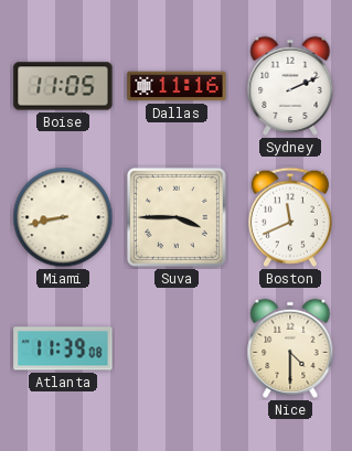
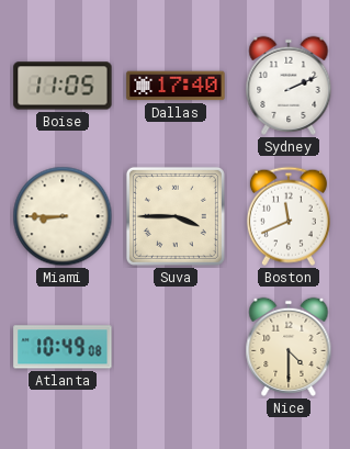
Dallas: 11:16 -> 17:40
Miami: 8:43 -> 8:45
Atlanta: 11:39 -> 10:49
